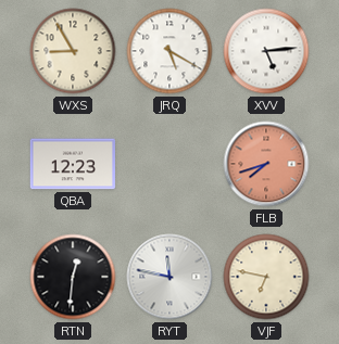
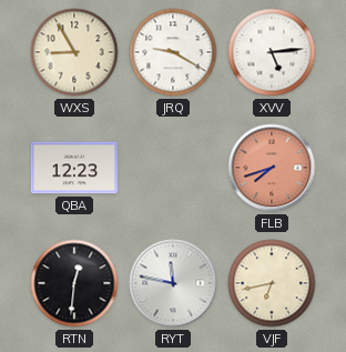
JRQ: 5:20 -> 9:20
VJF: 6:47 -> 6:43
